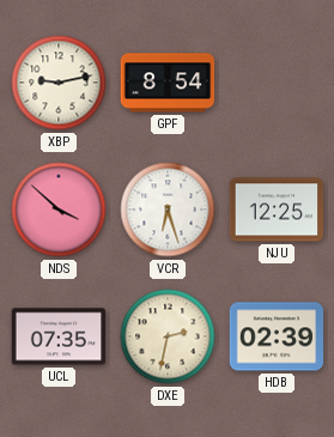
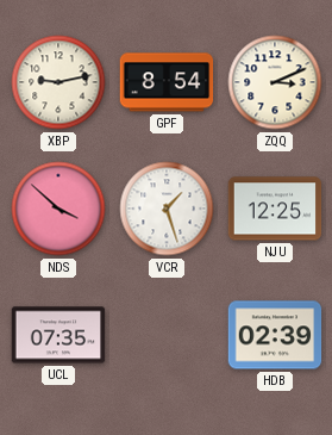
ZQQ: none -> 3:11
VCR: 6:27 -> 1:27
DXE: 2:32 -> none
